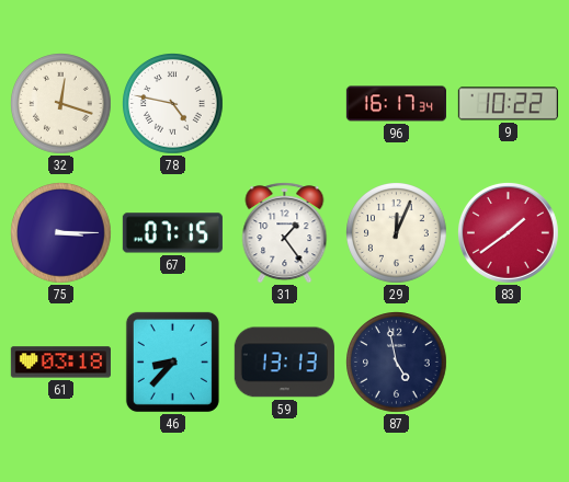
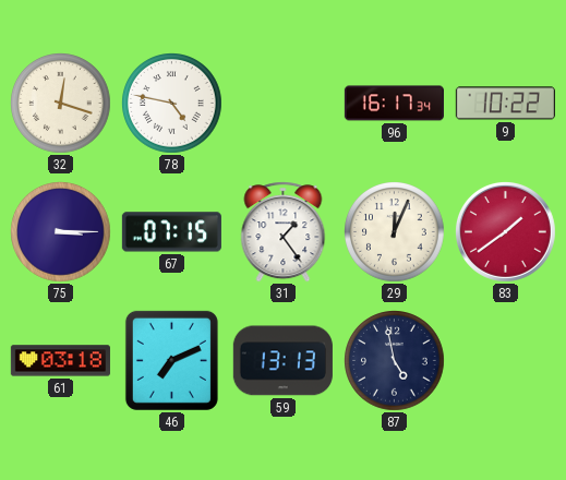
46: 8:37 -> 7:11
